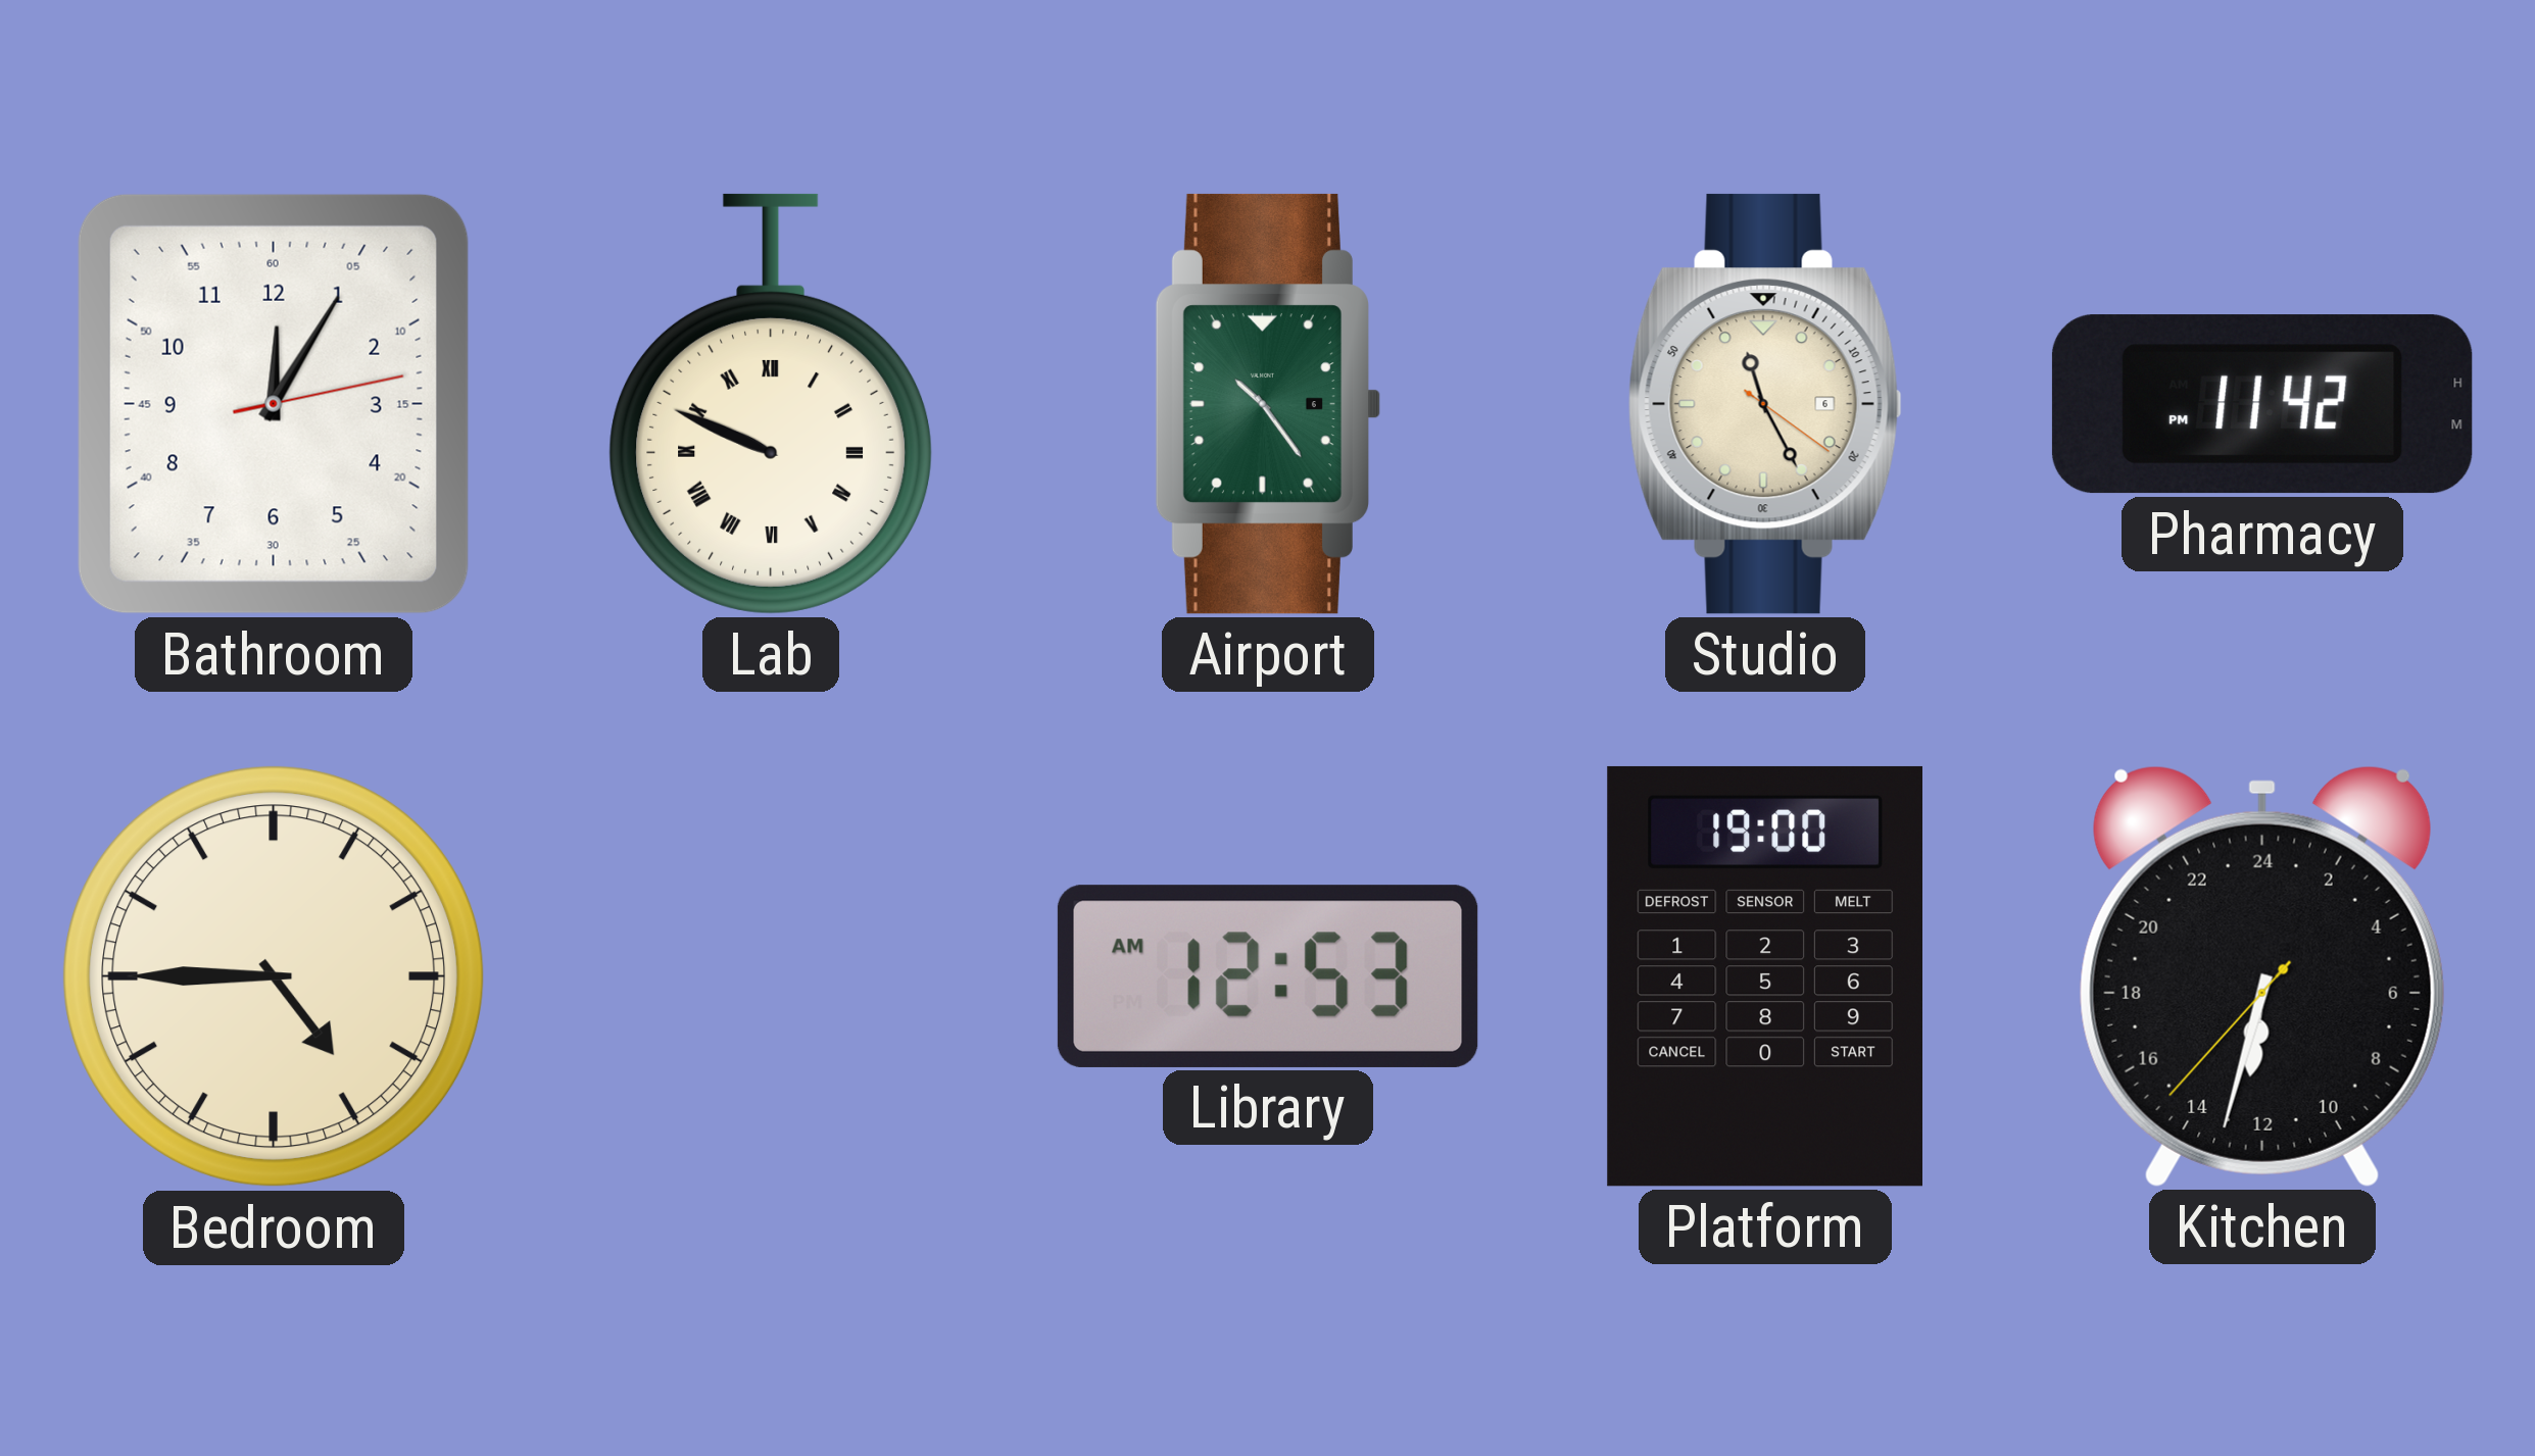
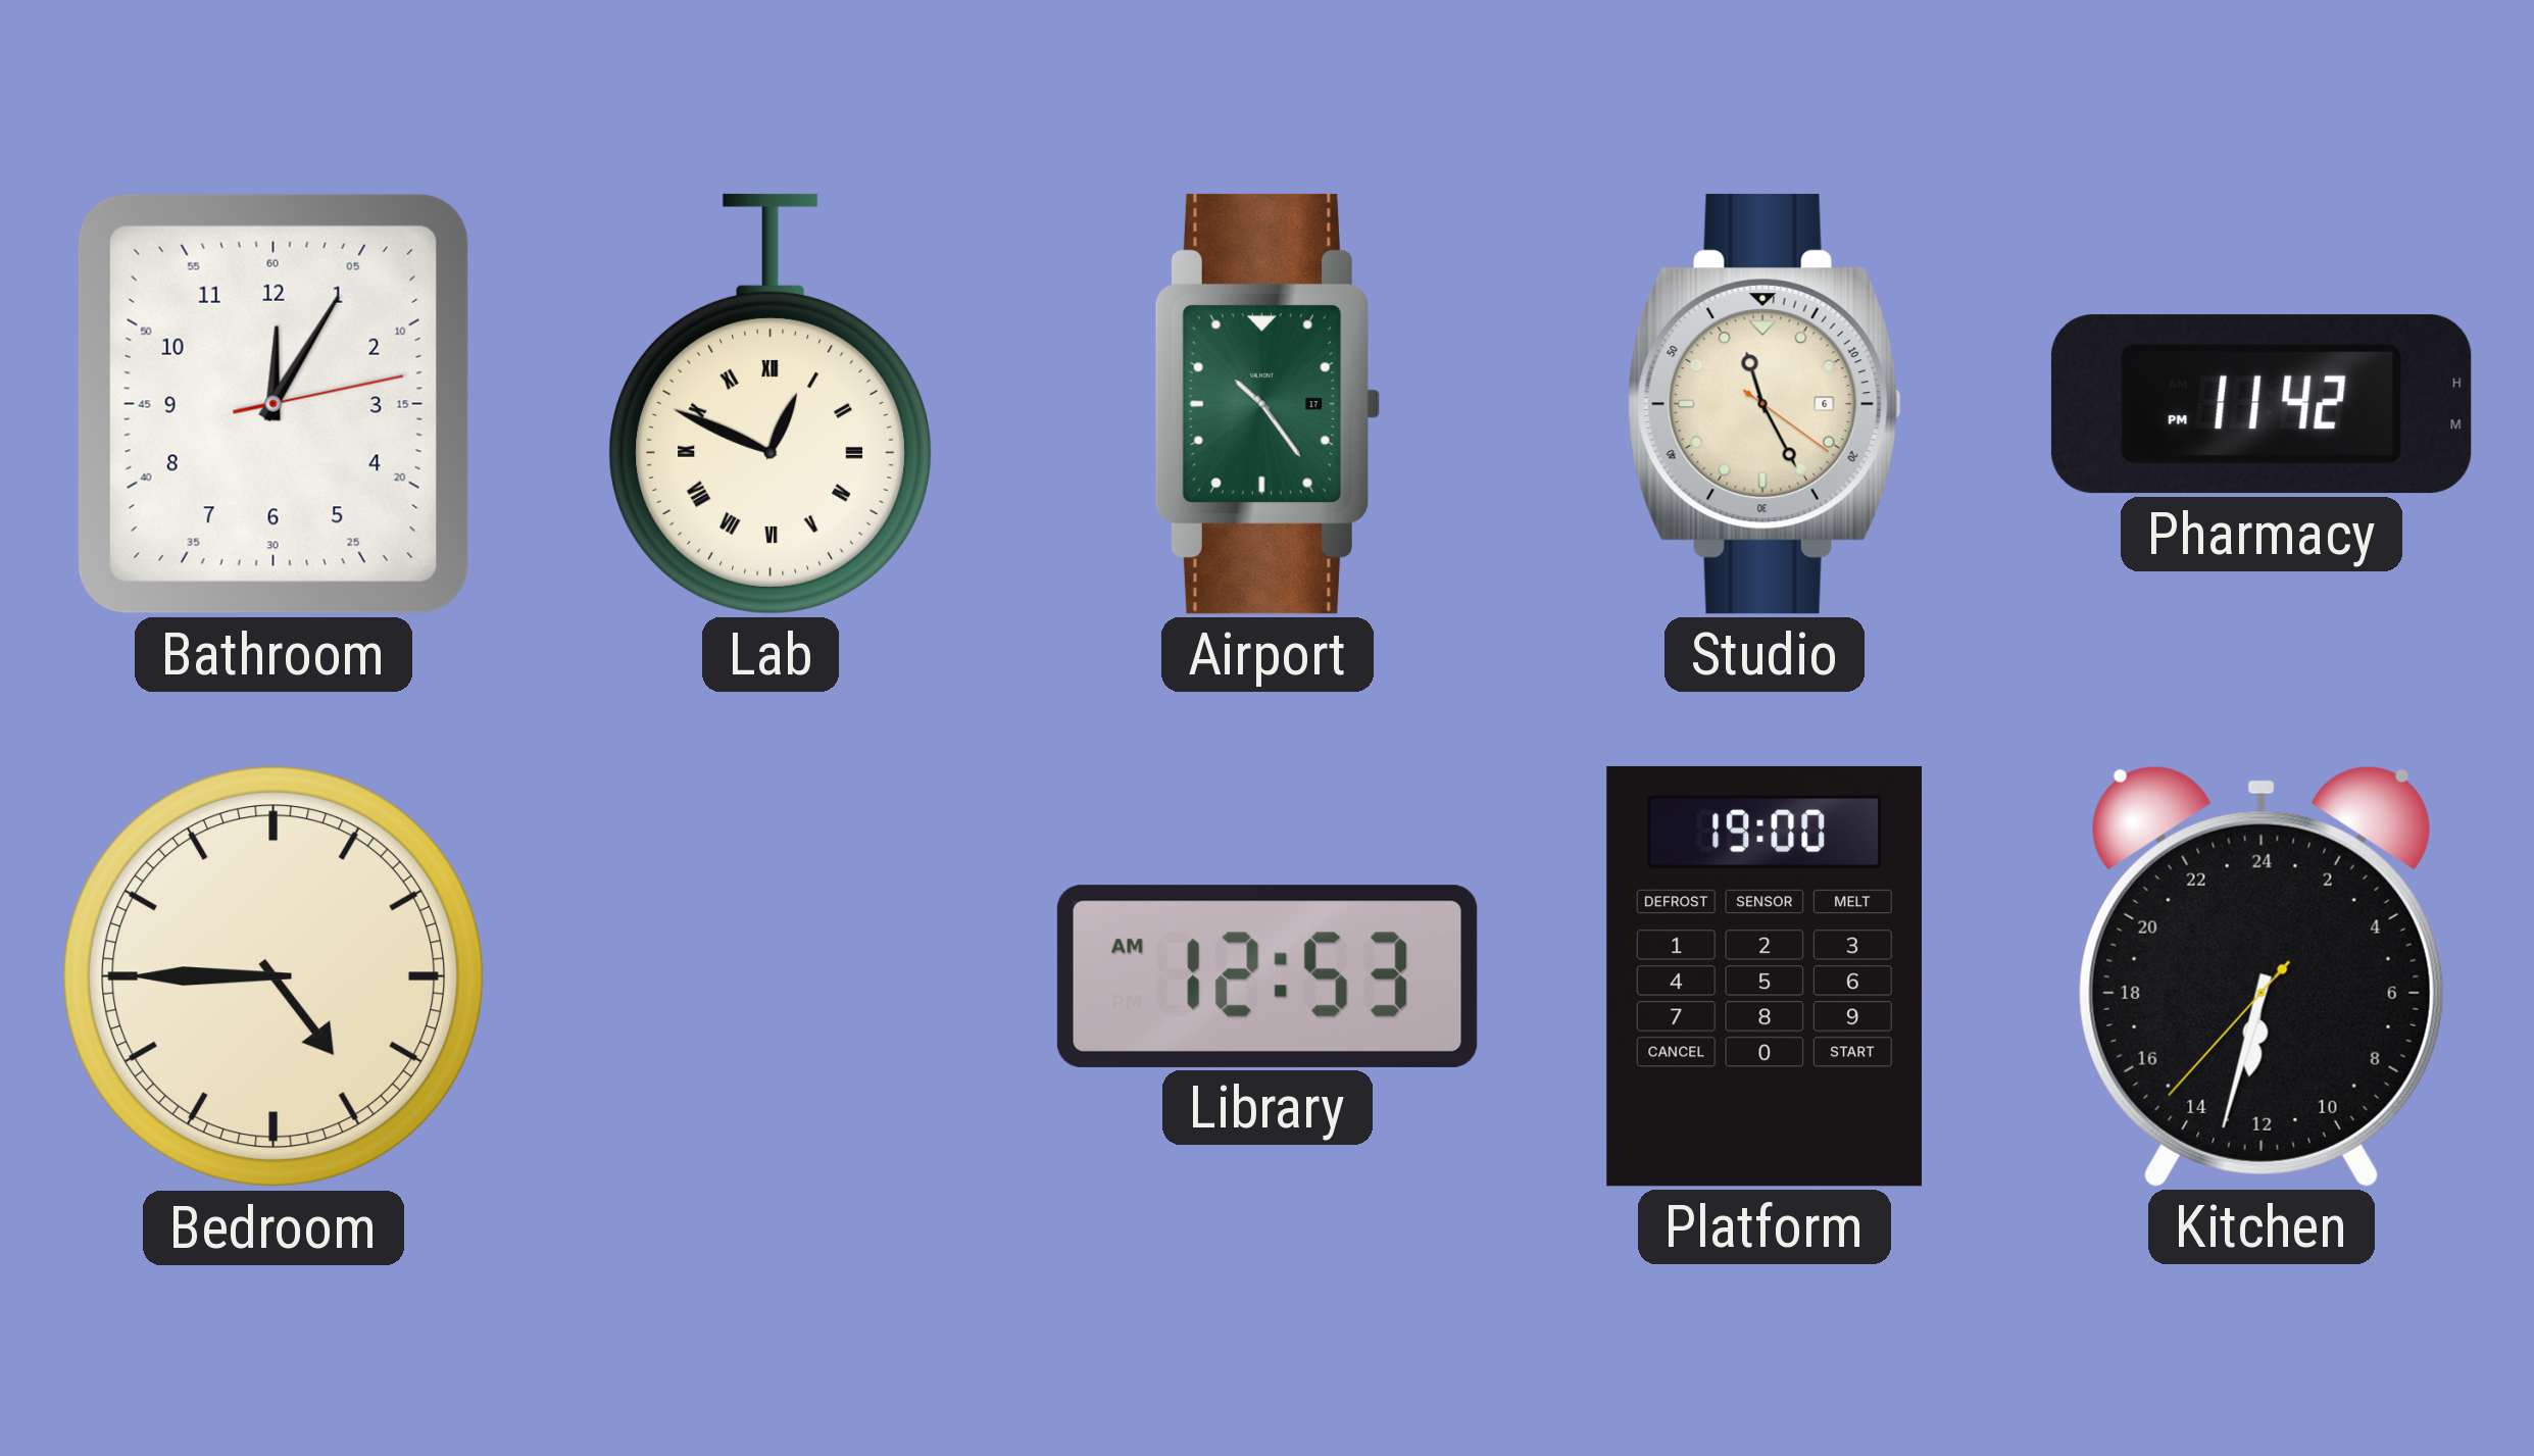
Lab: 9:49 -> 12:49
Airport date: 6 -> 17
